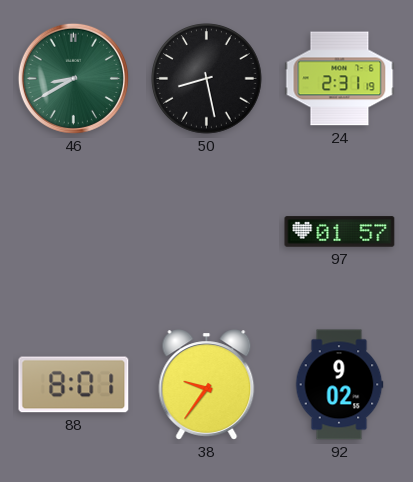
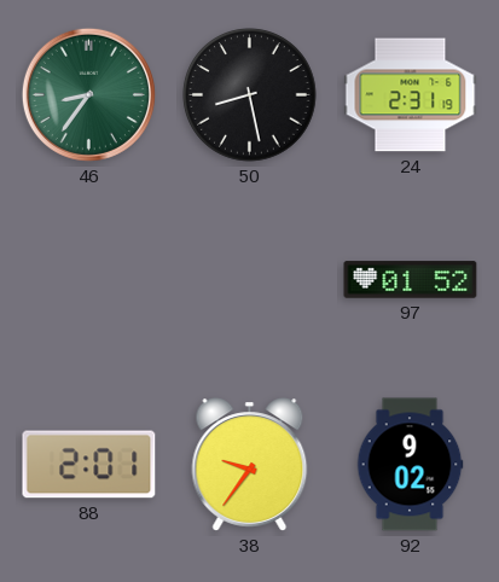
46: 8:40 -> 8:36
97: 01:57 -> 01:52
88: 8:01 -> 2:01
